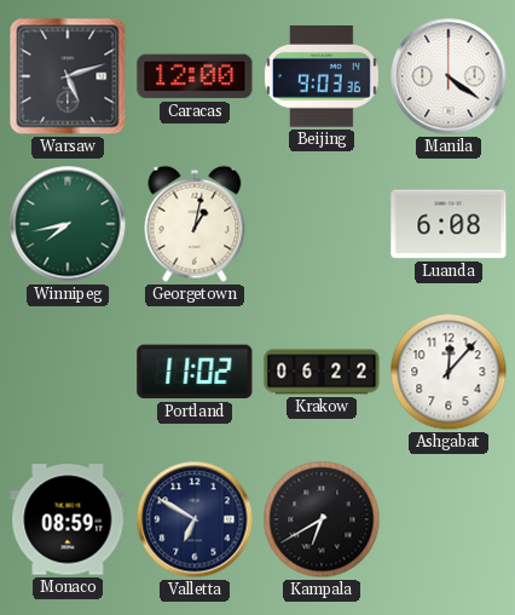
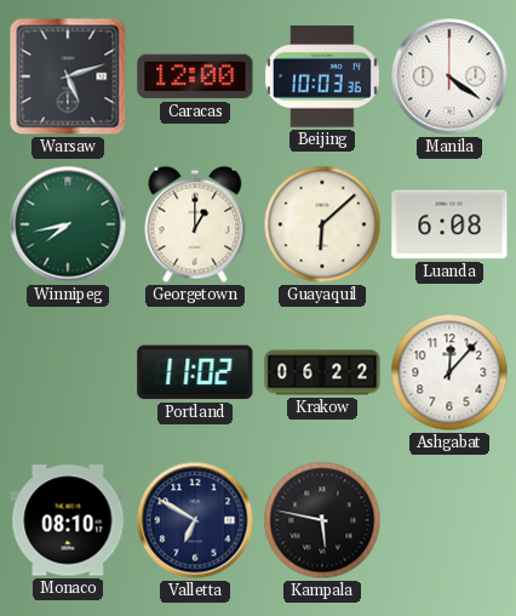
Beijing: 9:03 -> 10:03
Georgetown: 1:02 -> 1:00
Guayaquil: none -> 6:08
Monaco: 08:59 -> 08:10
Kampala: 6:40 -> 5:47
